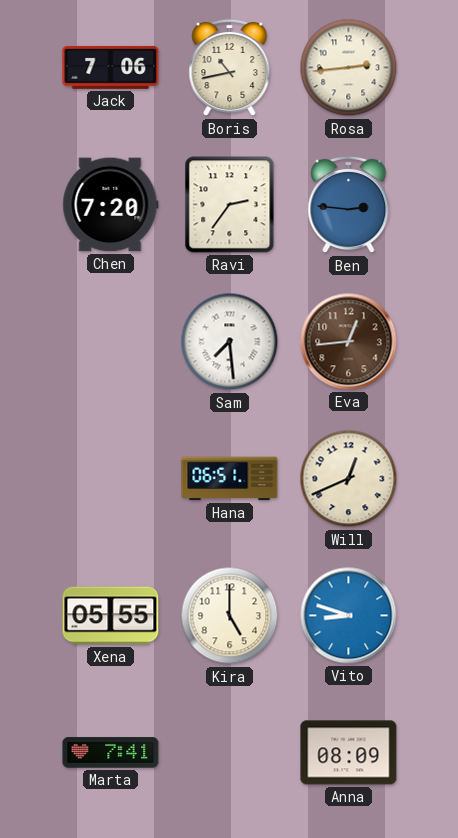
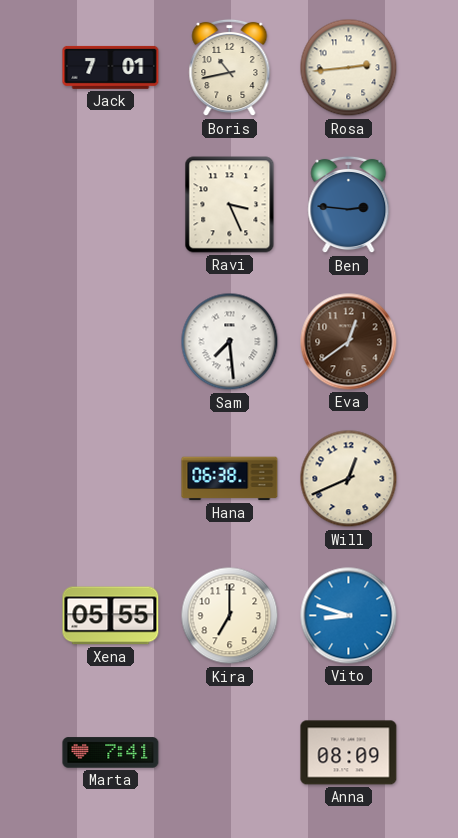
Jack: 7:06 -> 7:01
Chen: 7:20 -> none
Ravi: 2:36 -> 3:26
Eva: 12:44 -> 12:39
Hana: 06:51 -> 06:38
Kira: 5:00 -> 7:00
